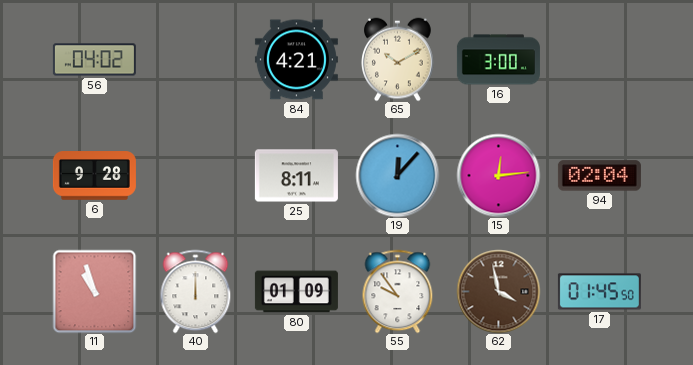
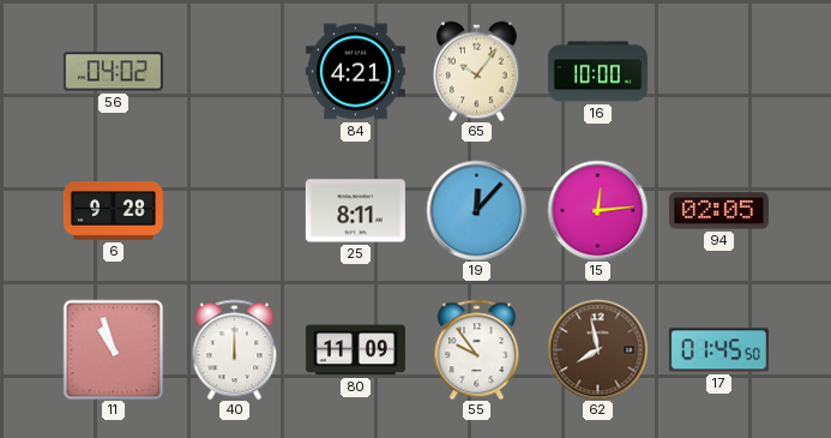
65: 10:10 -> 10:06
16: 3:00 -> 10:00
94: 02:04 -> 02:05
80: 01:09 -> 11:09
62: 3:58 -> 7:58
